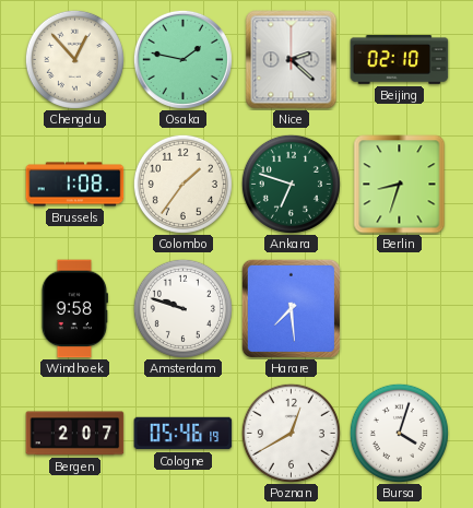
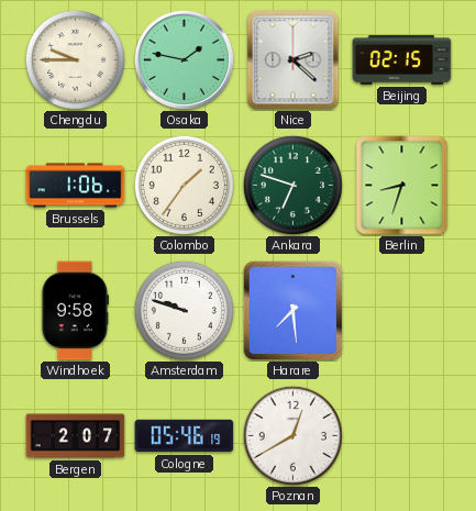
Chengdu: 12:53 -> 9:45
Beijing: 02:10 -> 02:15
Brussels: 1:08 -> 1:06
Bursa: 4:03 -> none
